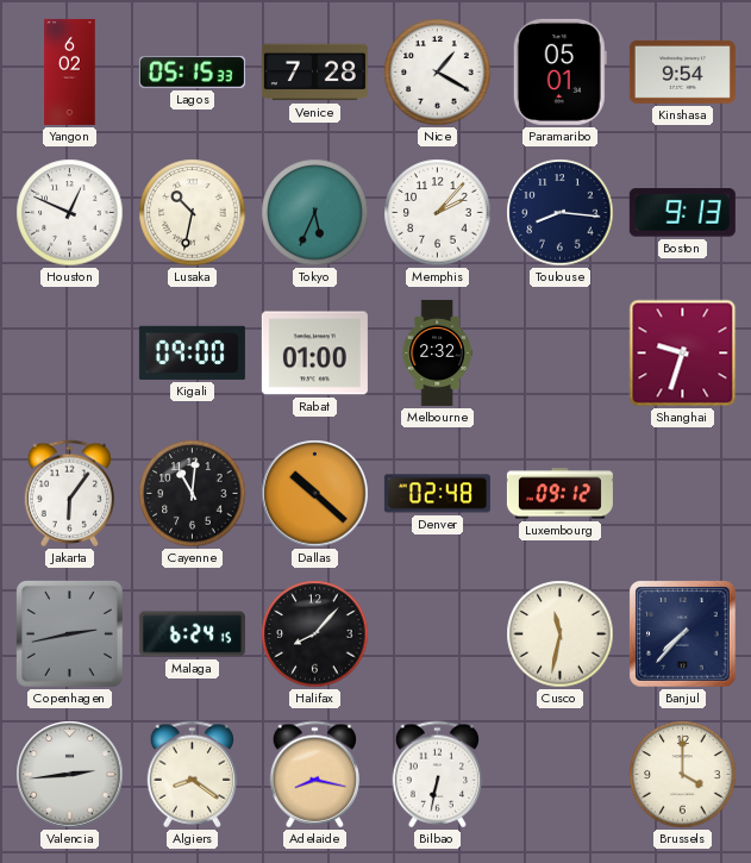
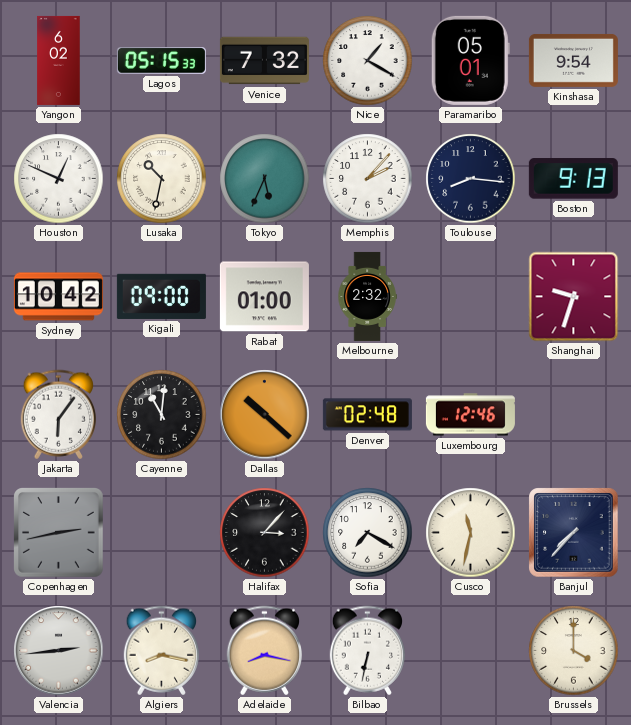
Venice: 7:28 -> 7:32
Sydney: none -> 10:42
Luxembourg: 09:12 -> 12:46
Malaga: 6:24 -> none
Halifax: 8:07 -> 3:07
Sofia: none -> 7:20
Algiers: 8:21 -> 8:17
